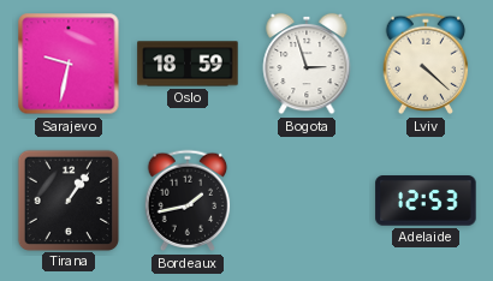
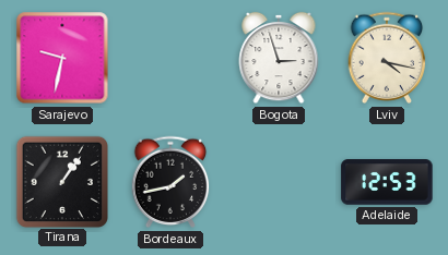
Oslo: 18:59 -> none
Lviv: 4:22 -> 4:17
